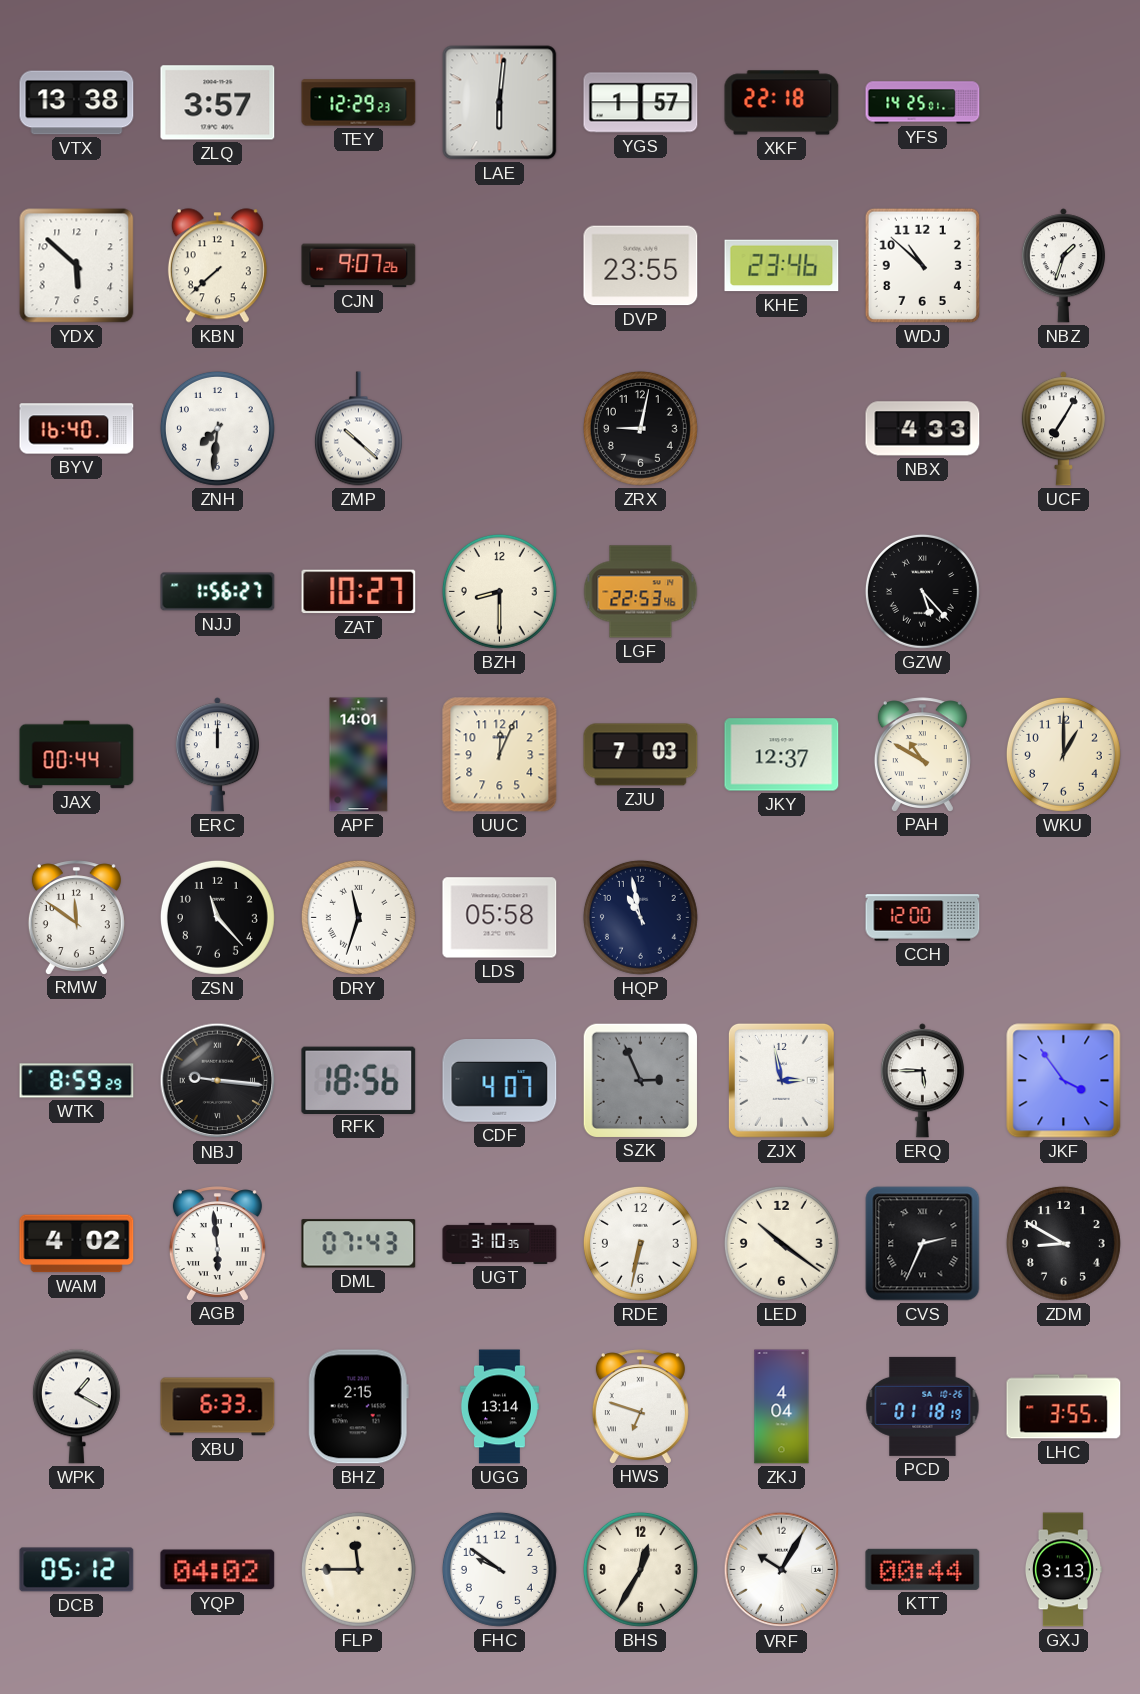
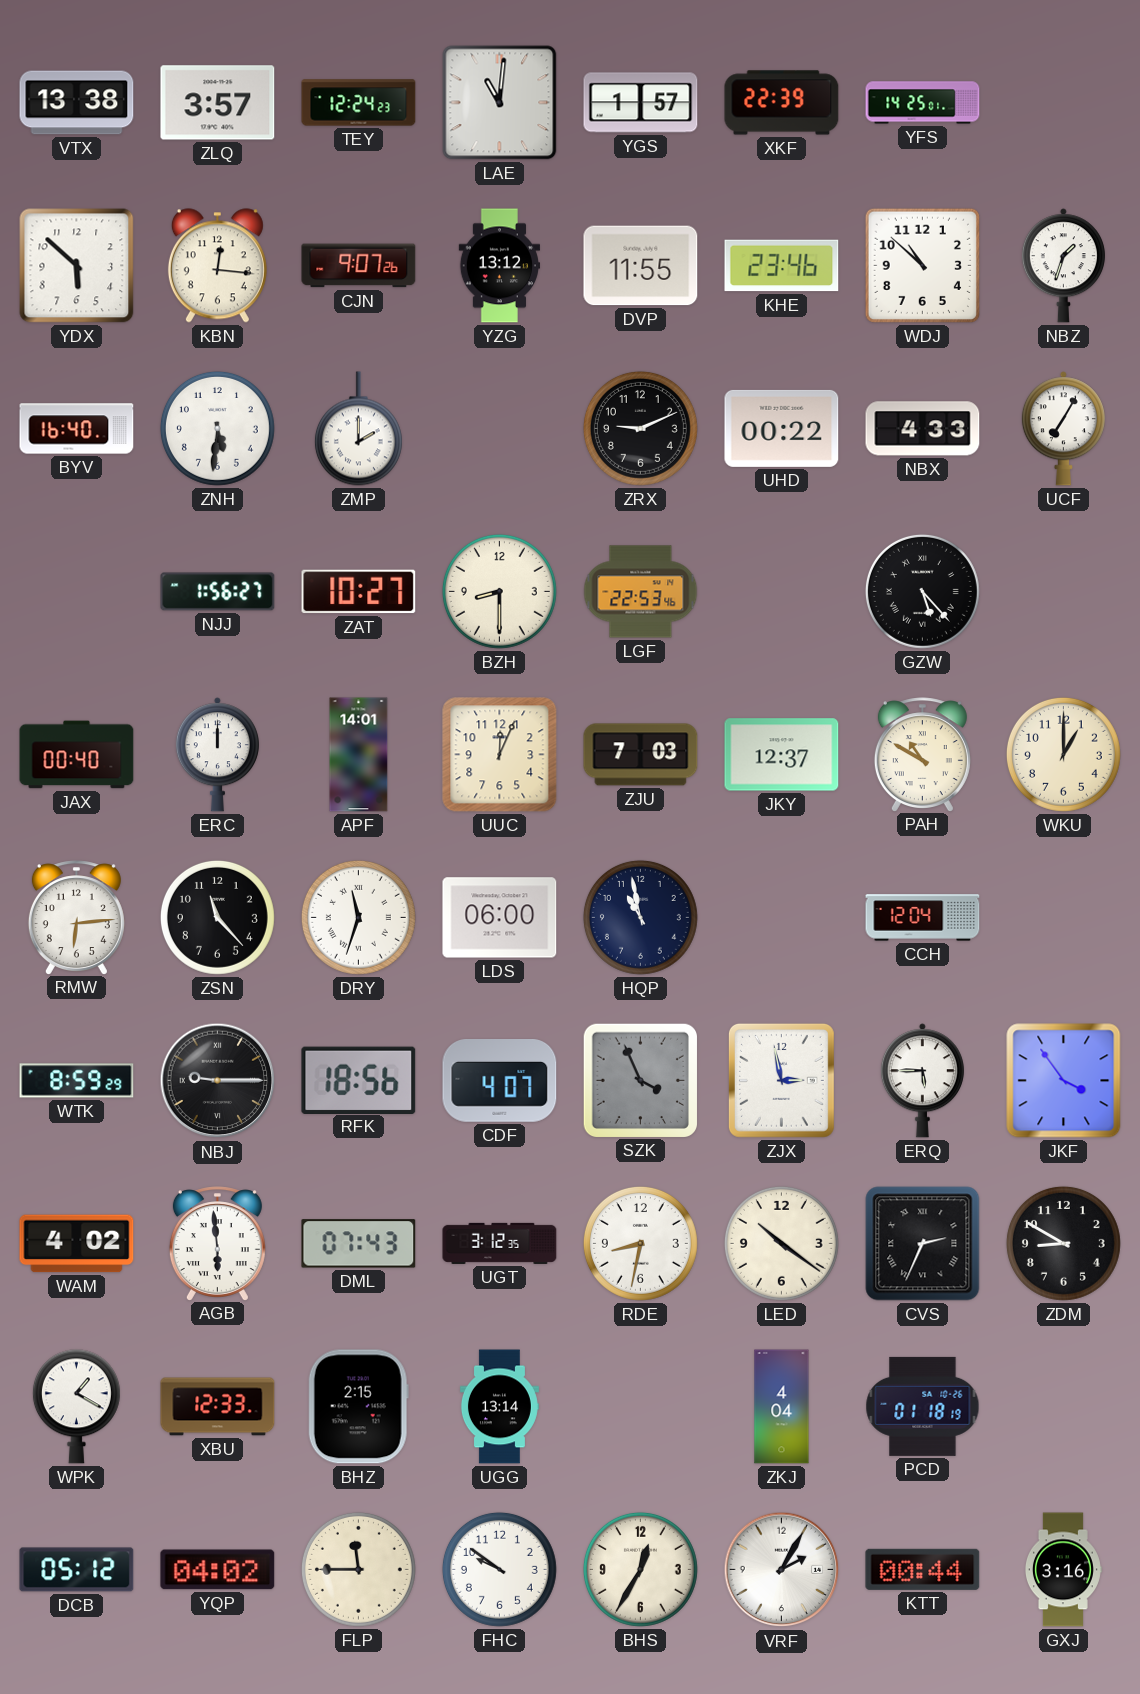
TEY: 12:29 -> 12:24
LAE: 6:01 -> 11:01
XKF: 22:18 -> 22:39
KBN: 7:38 -> 12:16
YZG: none -> 13:12
DVP: 23:55 -> 11:55
ZNH: 7:31 -> 5:31
ZMP: 10:22 -> 2:00
ZRX: 9:02 -> 9:11
UHD: none -> 00:22
JAX: 00:44 -> 00:40
RMW: 11:51 -> 6:14
LDS: 05:58 -> 06:00
CCH: 12:00 -> 12:04
NBJ: 9:16 -> 9:15
SZK: 2:56 -> 3:56
UGT: 3:10 -> 3:12
RDE: 6:32 -> 8:32
XBU: 6:33 -> 12:33
HWS: 6:48 -> none
LHC: 3:55 -> none
VRF: 10:05 -> 2:05
GXJ: 3:13 -> 3:16
